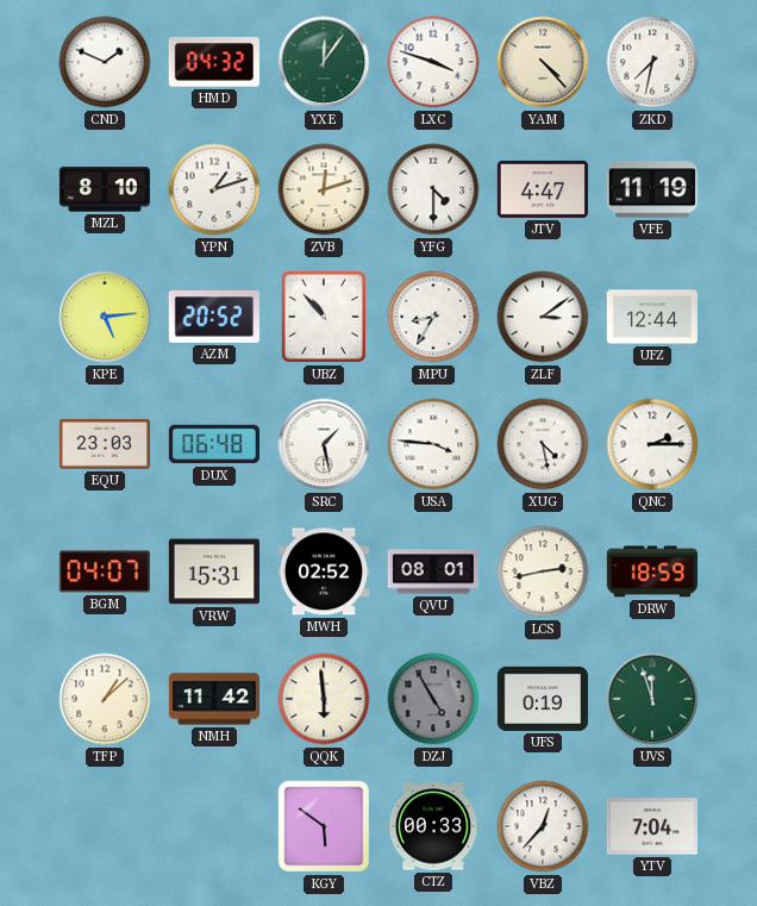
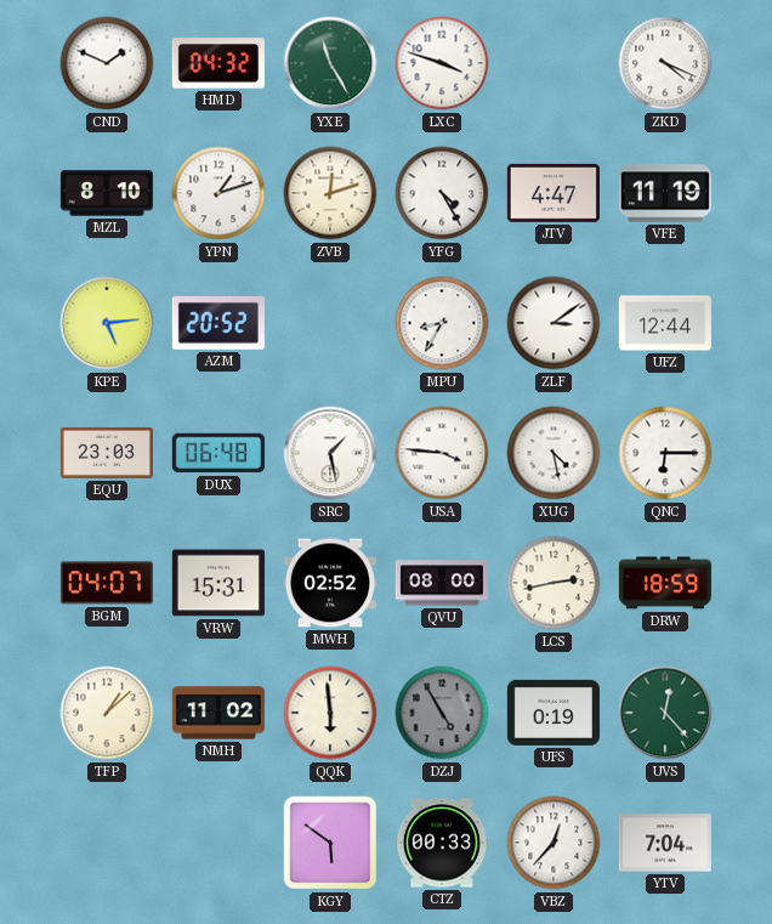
YXE: 12:06 -> 11:25
YAM: 4:23 -> none
ZKD: 7:32 -> 4:19
YFG: 4:30 -> 4:25
UBZ: 10:53 -> none
QNC: 2:15 -> 6:15
QVU: 08:01 -> 08:00
NMH: 11:42 -> 11:02
UVS: 11:57 -> 12:23
